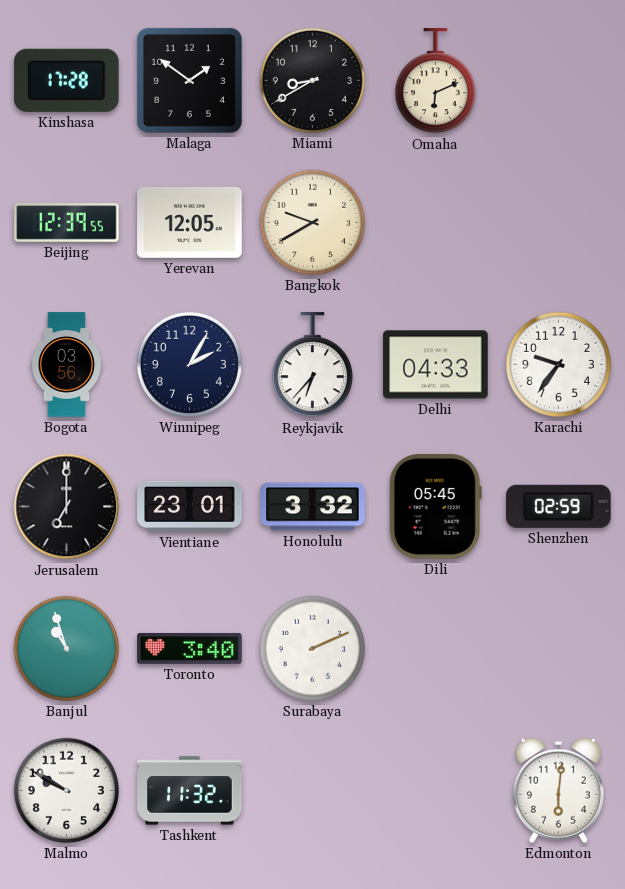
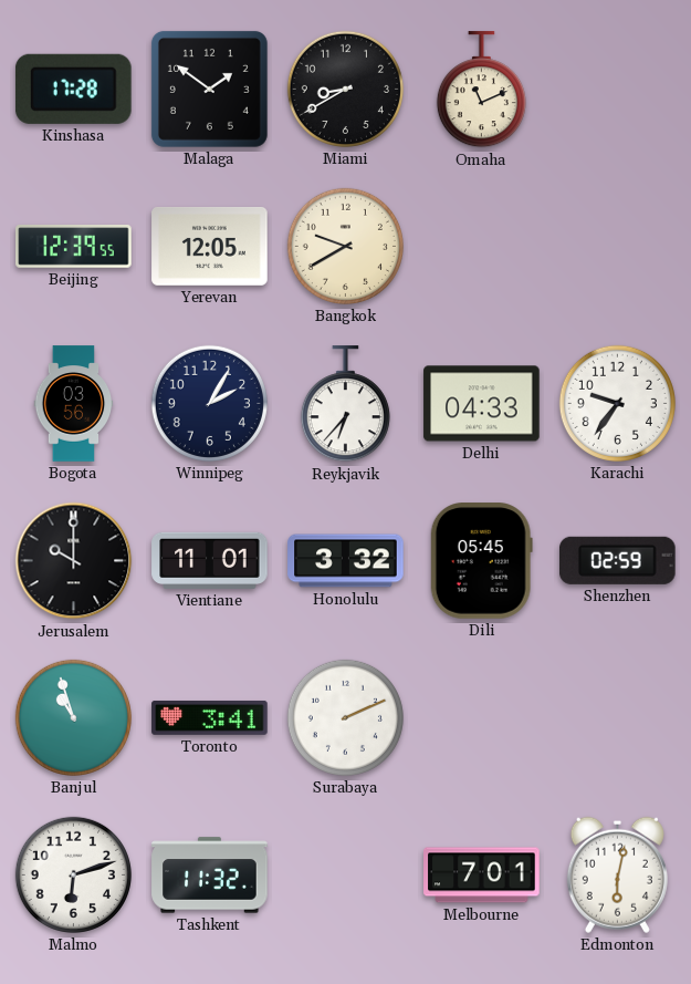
Omaha: 6:11 -> 11:11
Jerusalem: 7:00 -> 10:00
Vientiane: 23:01 -> 11:01
Toronto: 3:40 -> 3:41
Malmo: 9:50 -> 6:12
Melbourne: none -> 7:01
Edmonton: 6:01 -> 6:02
